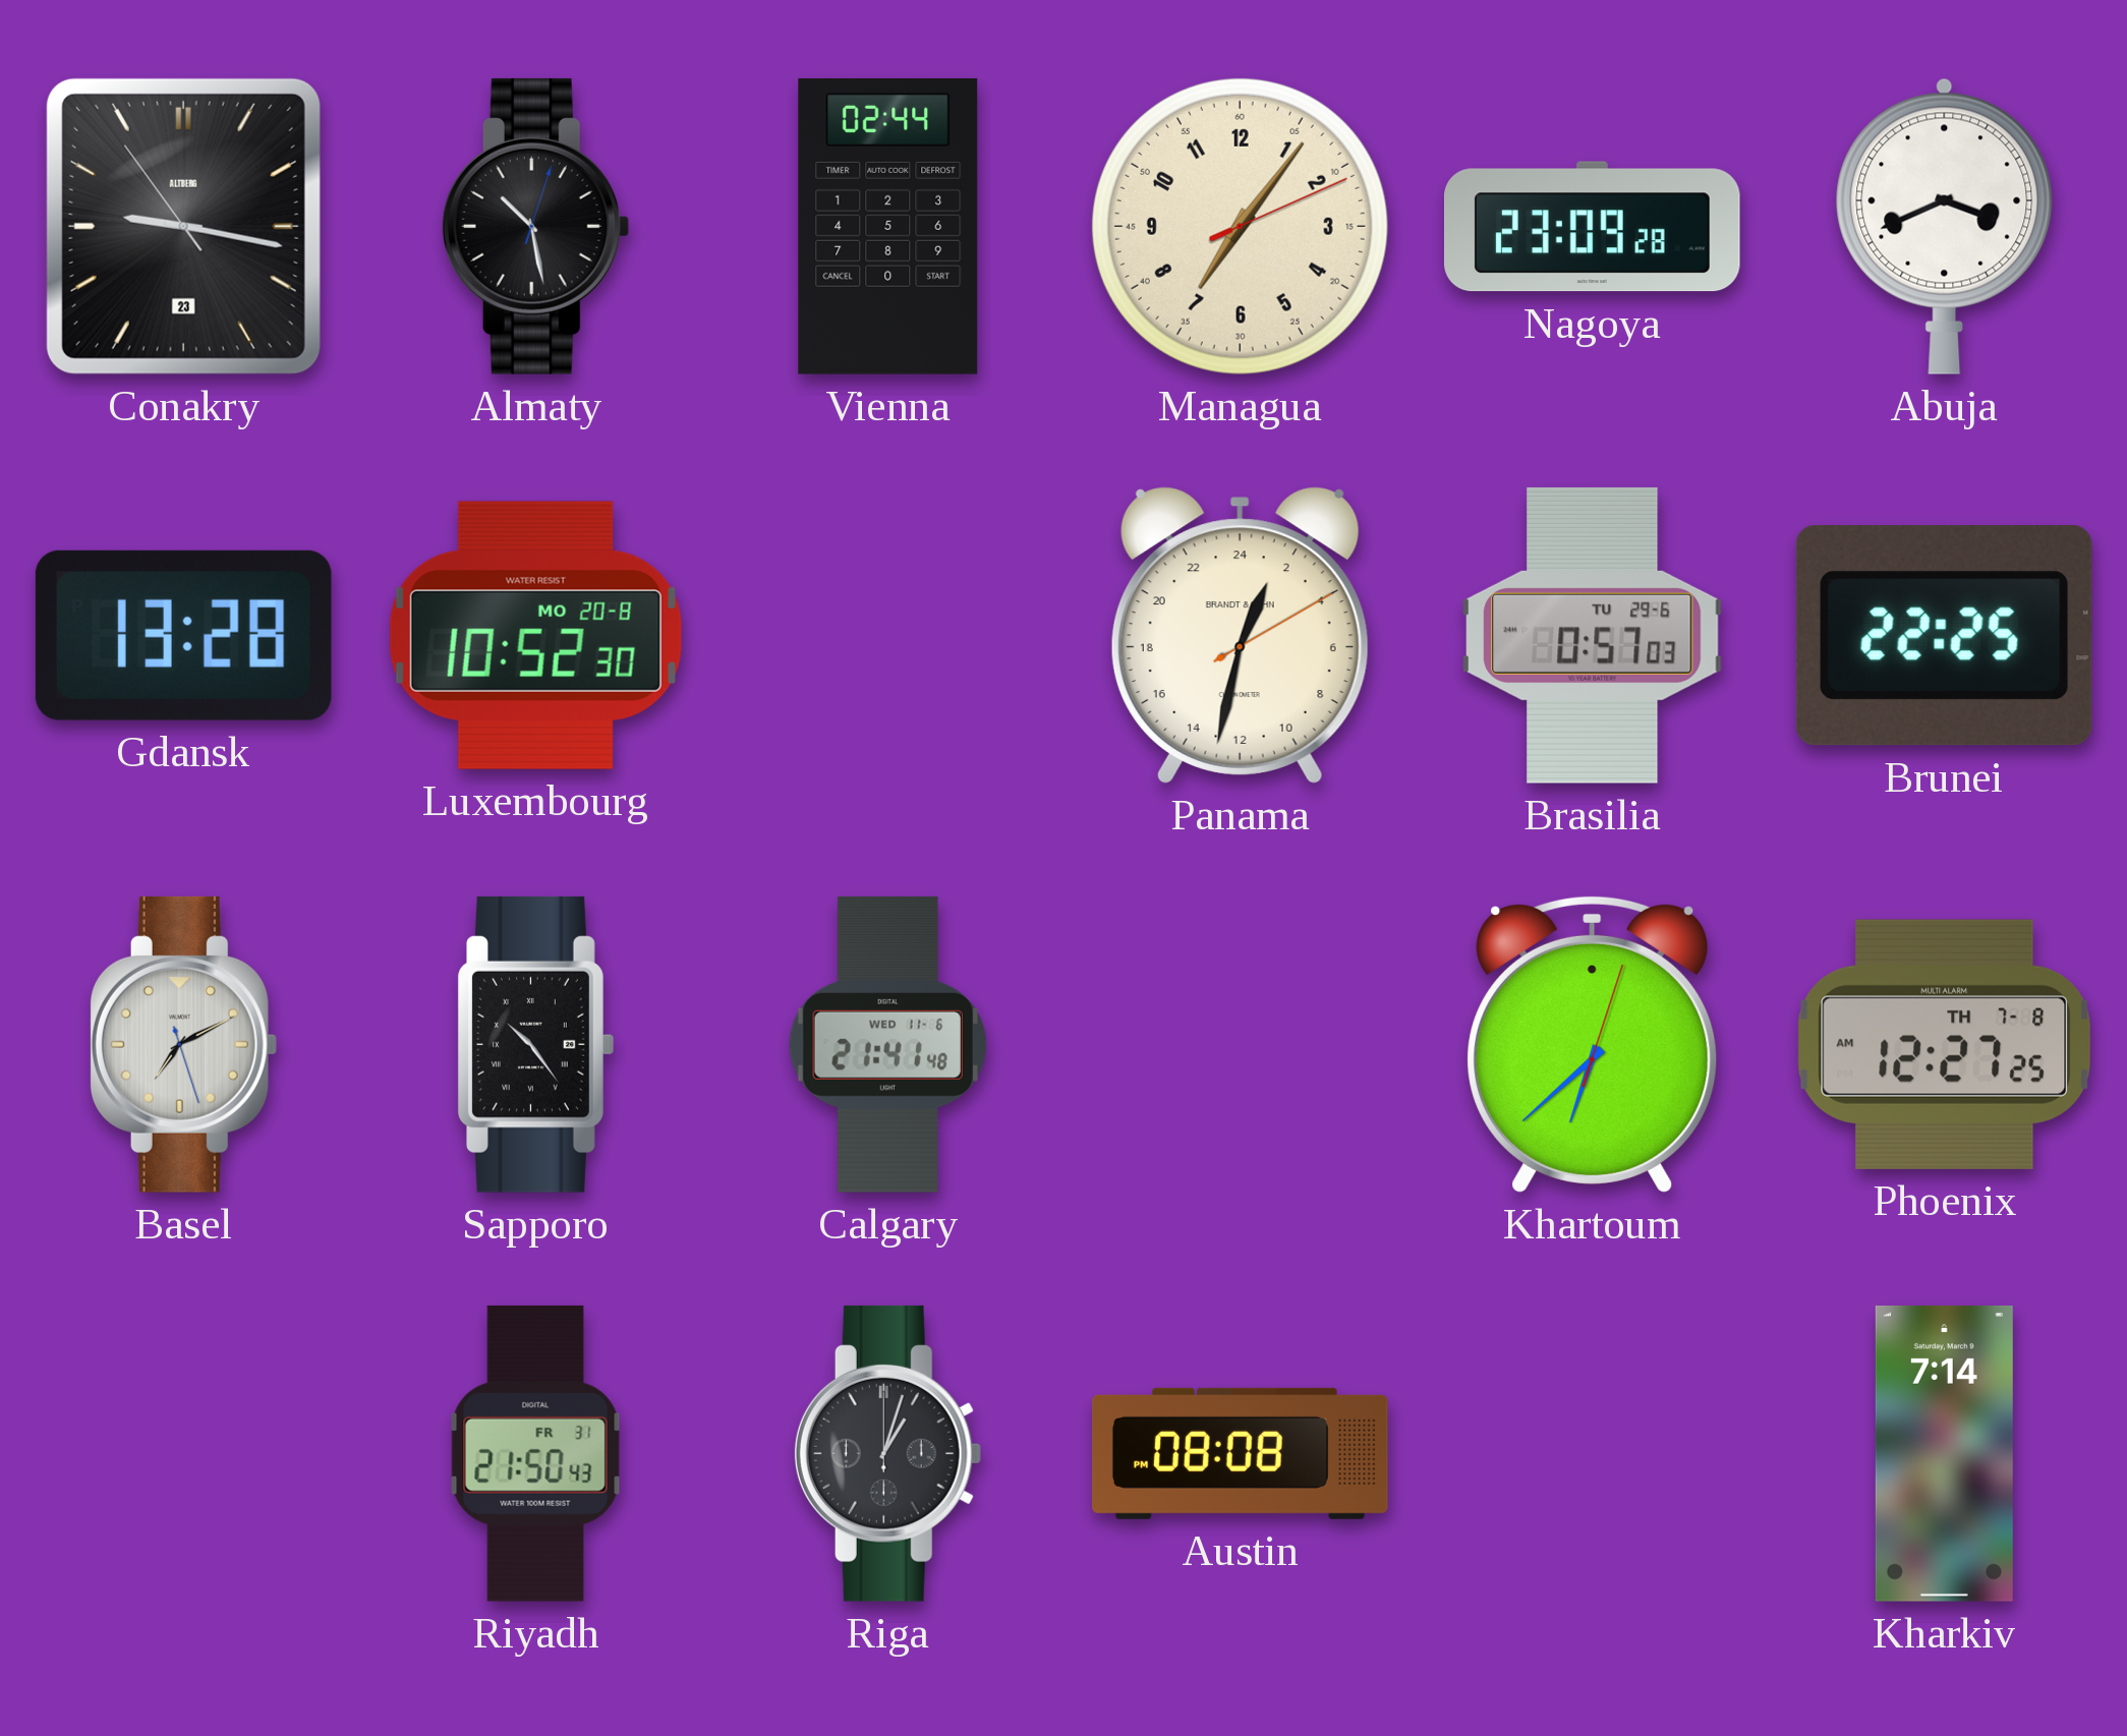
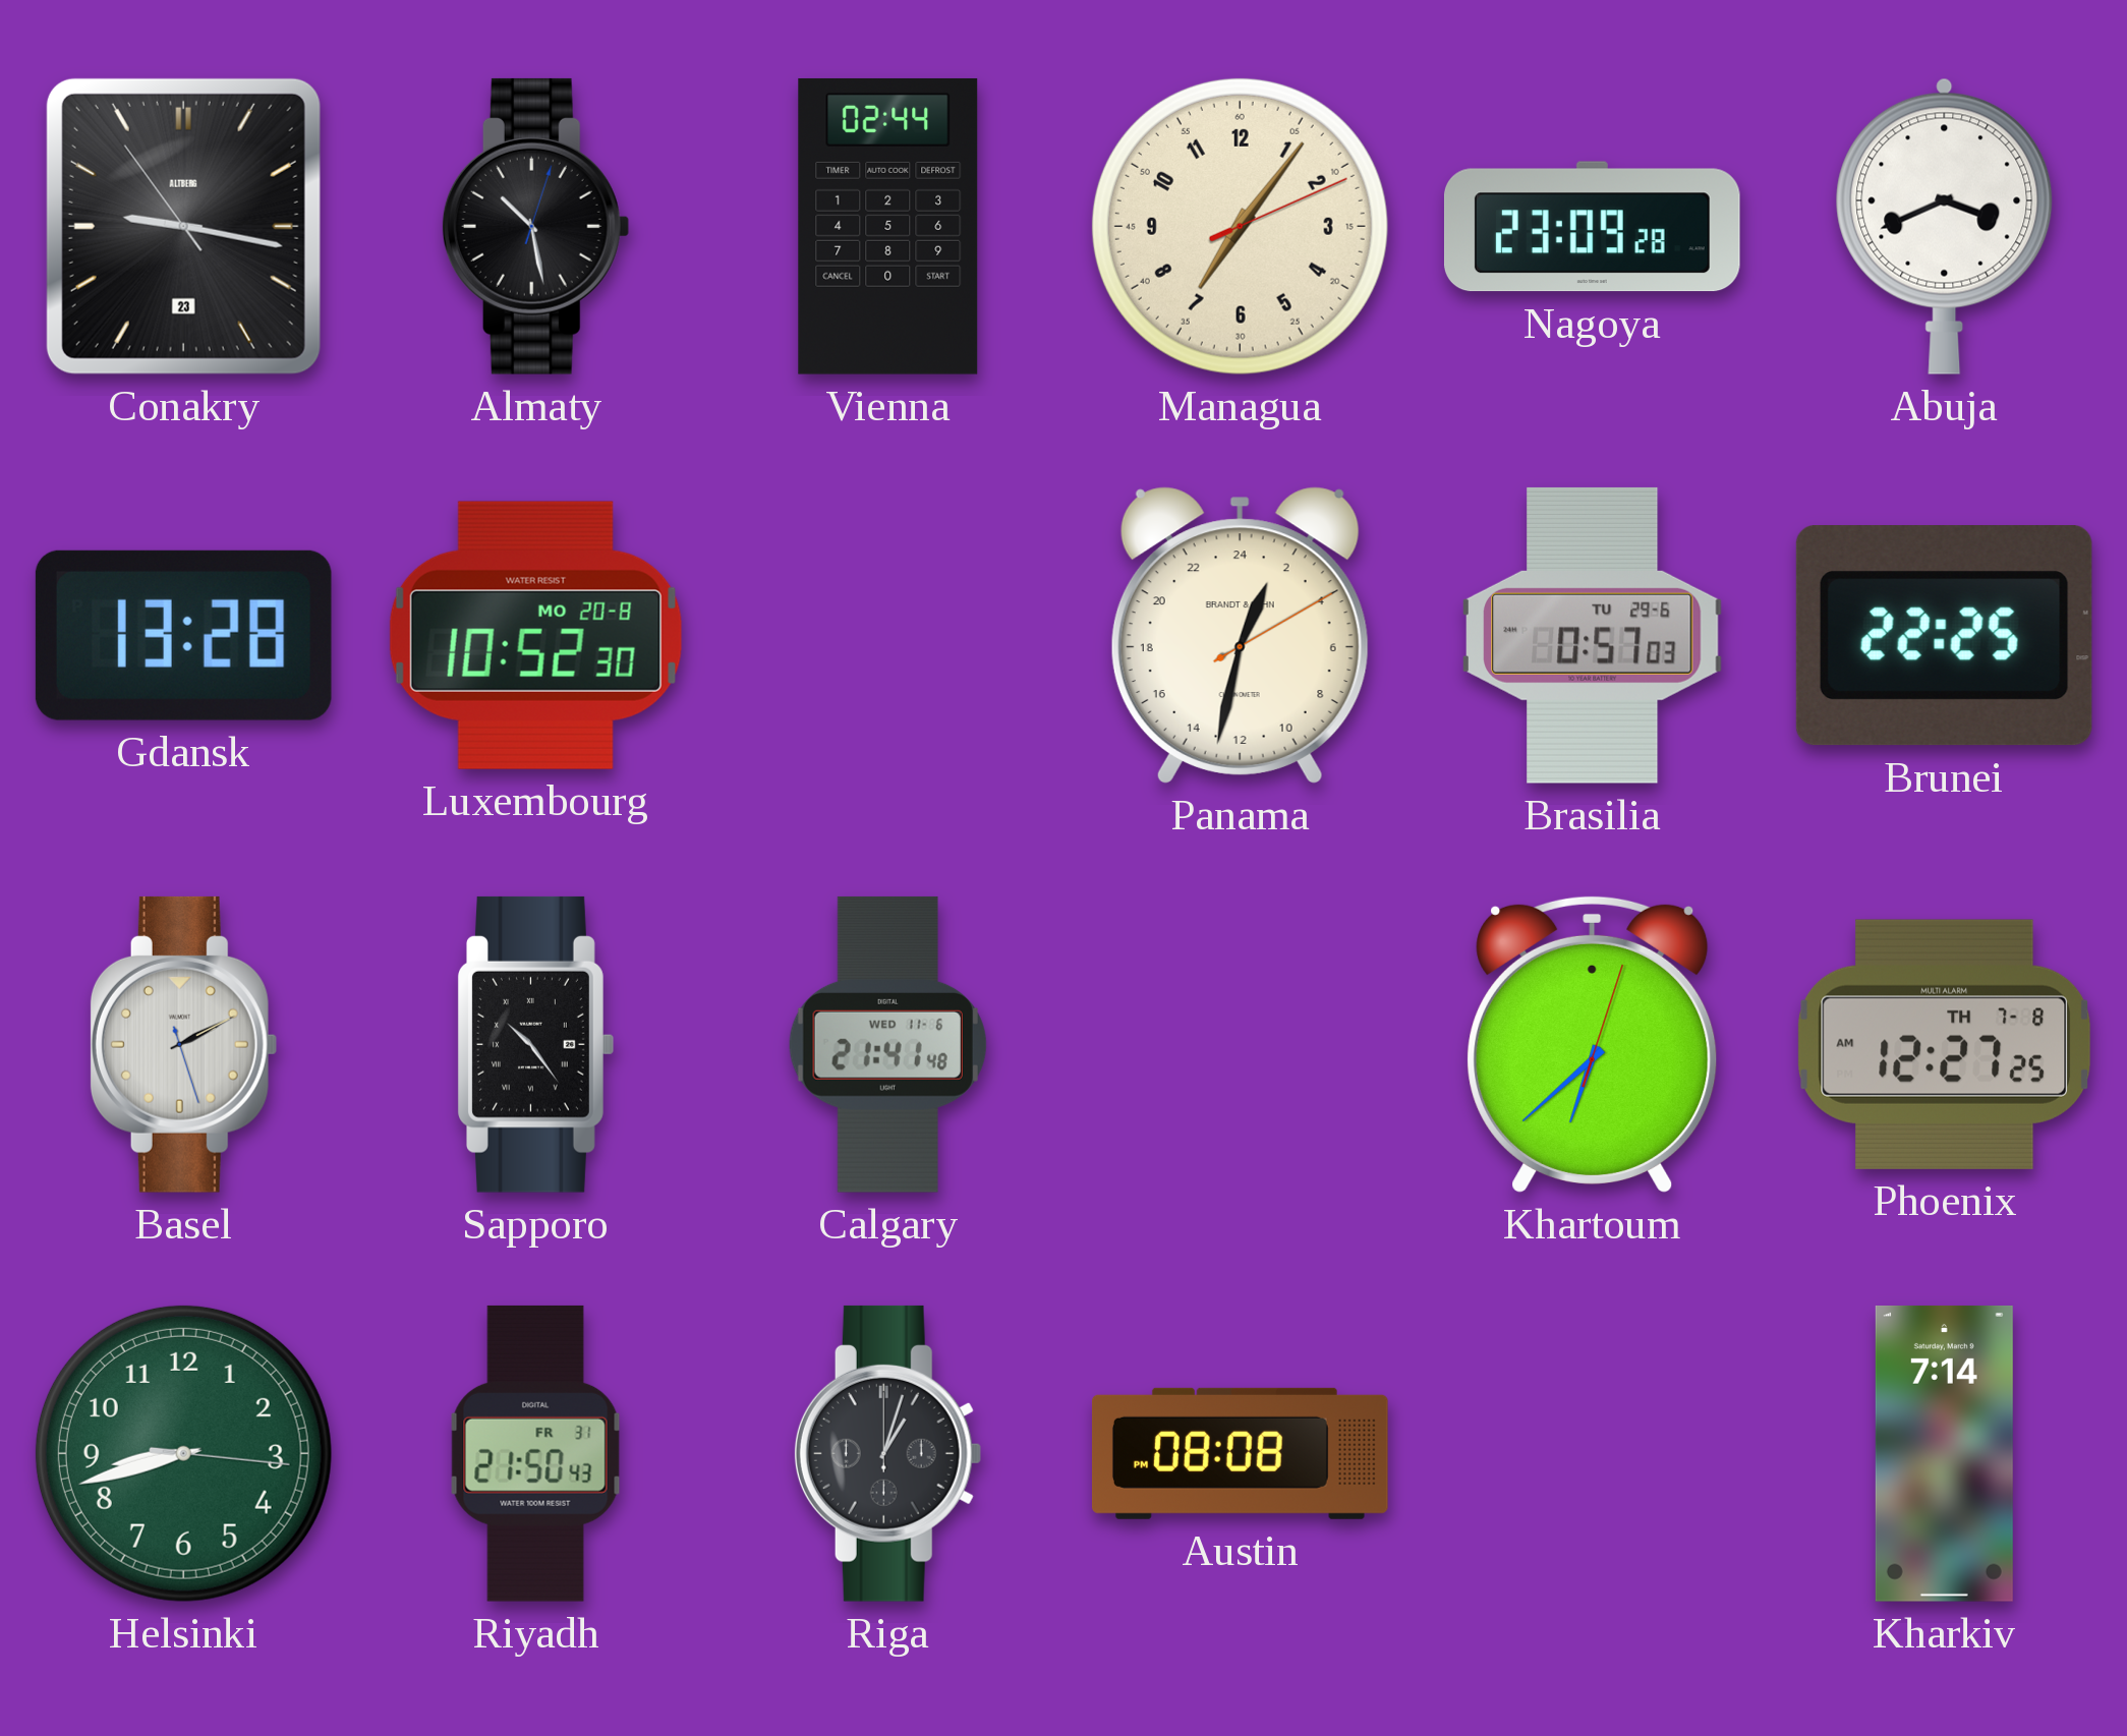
Basel: 7:10 -> 2:10
Helsinki: none -> 8:42
